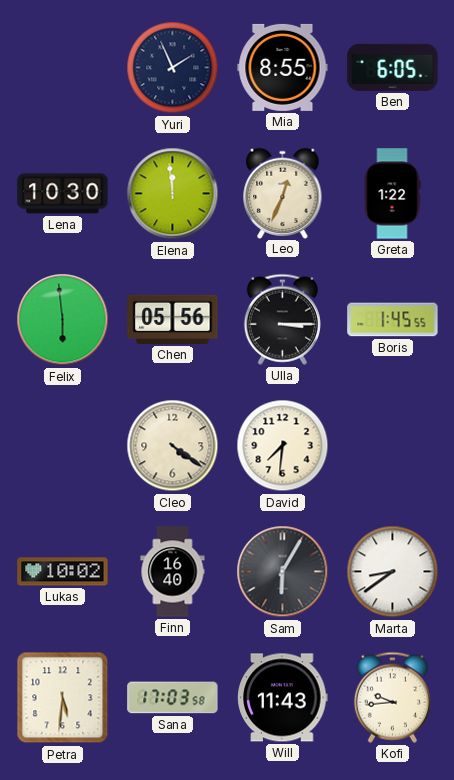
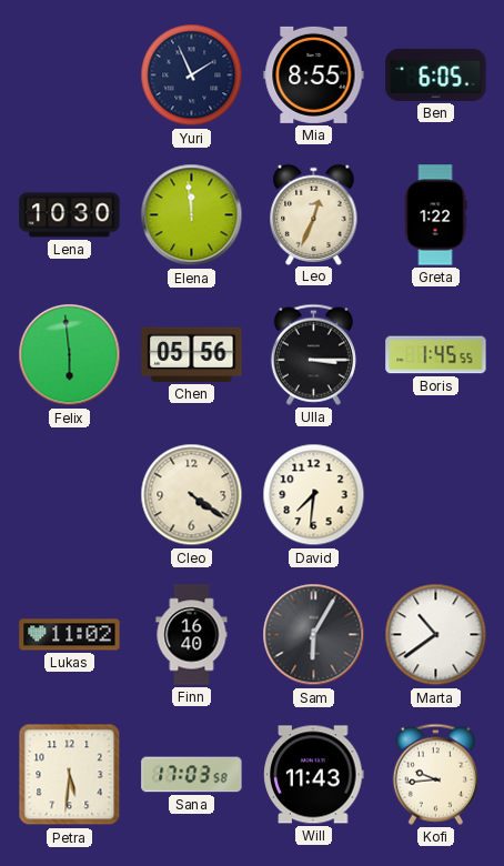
Lukas: 10:02 -> 11:02
Marta: 8:39 -> 10:39
